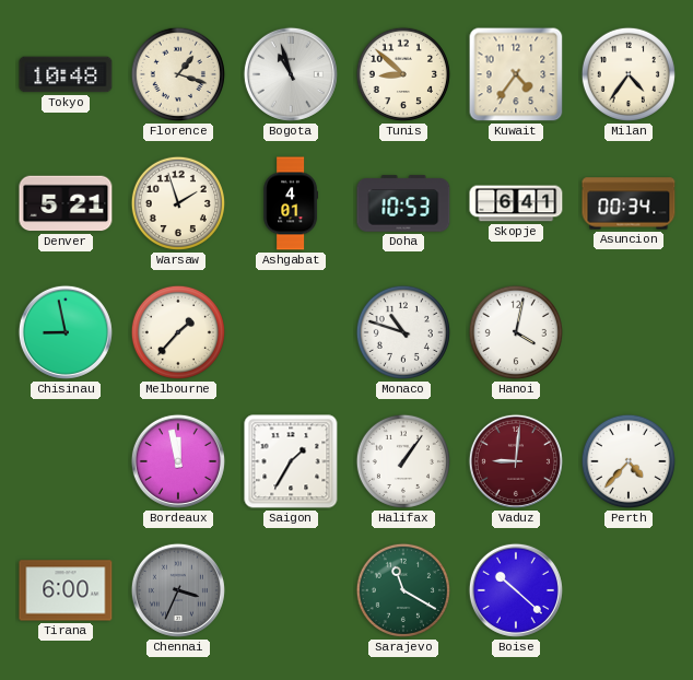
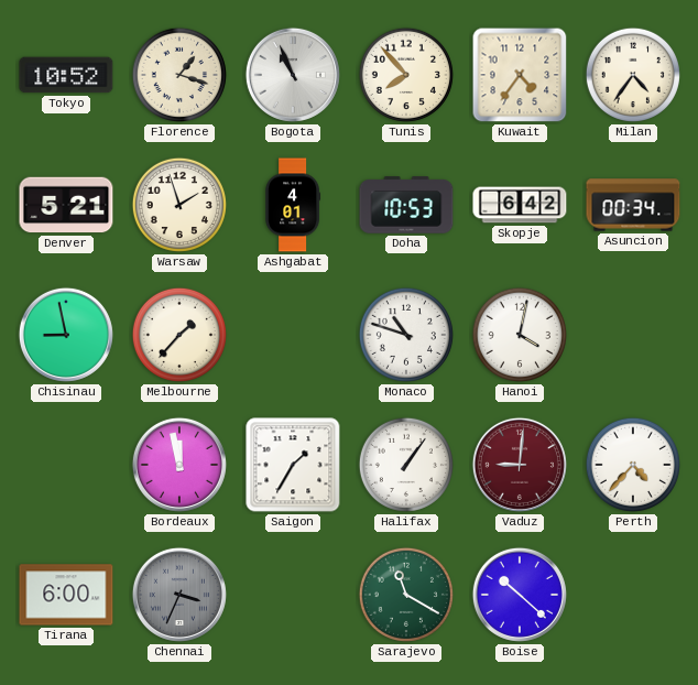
Tokyo: 10:48 -> 10:52
Bogota: 10:57 -> 10:56
Tunis: 8:52 -> 7:53
Skopje: 6:41 -> 6:42
